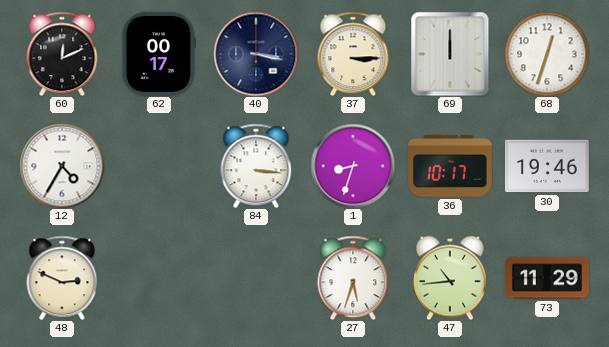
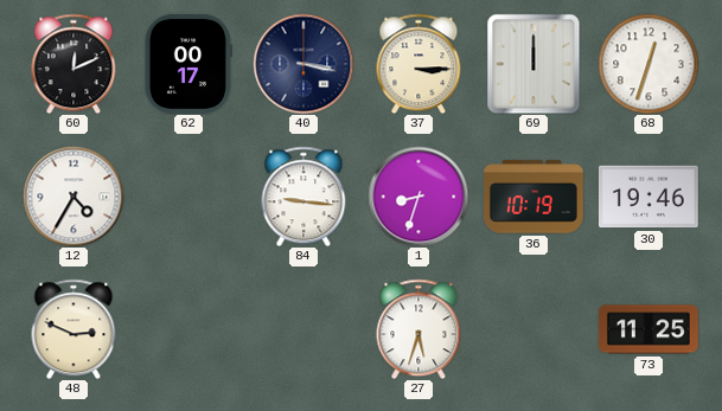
84: 3:16 -> 9:16
36: 10:17 -> 10:19
47: 10:44 -> none
73: 11:29 -> 11:25
